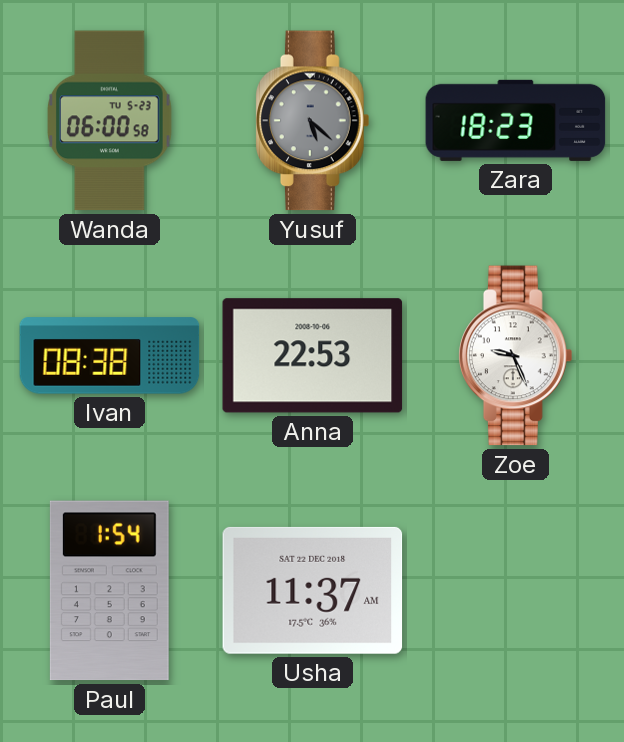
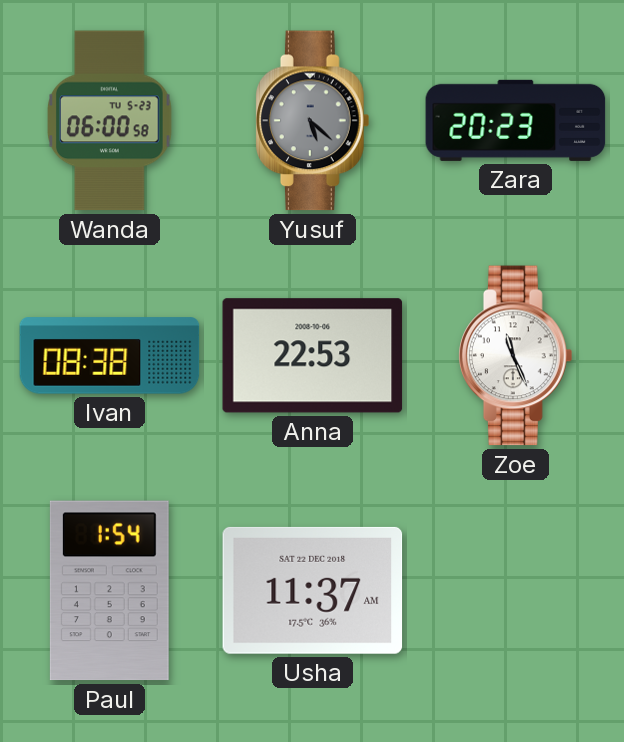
Zara: 18:23 -> 20:23
Zoe: 9:26 -> 11:26
